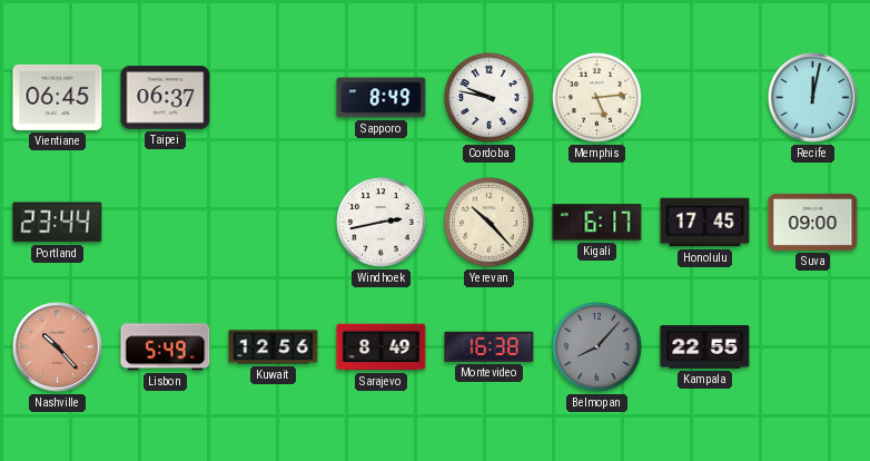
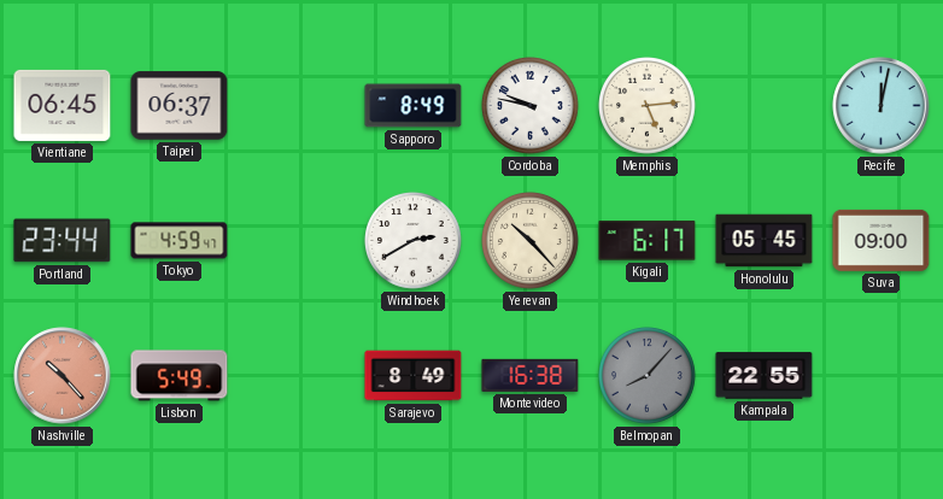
Tokyo: none -> 4:59
Windhoek: 2:43 -> 2:40
Honolulu: 17:45 -> 05:45
Kuwait: 12:56 -> none
